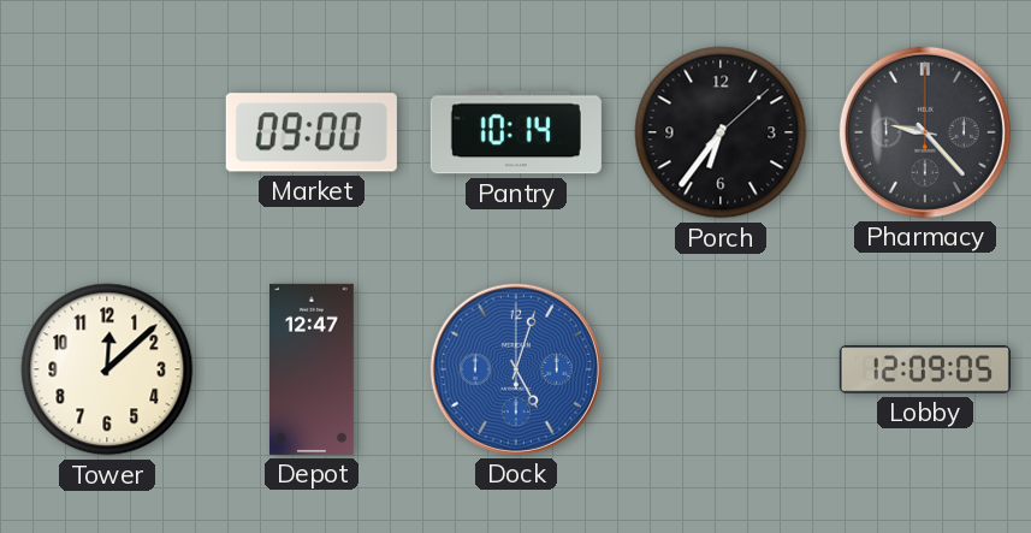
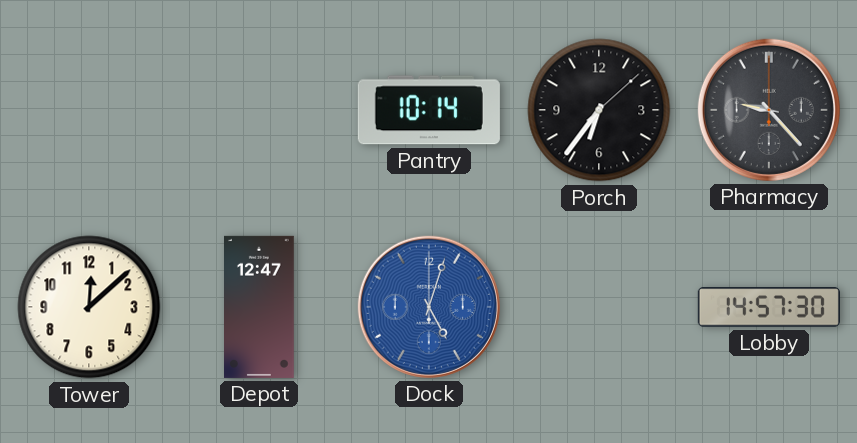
Market: 09:00 -> none
Lobby: 12:09 -> 14:57
